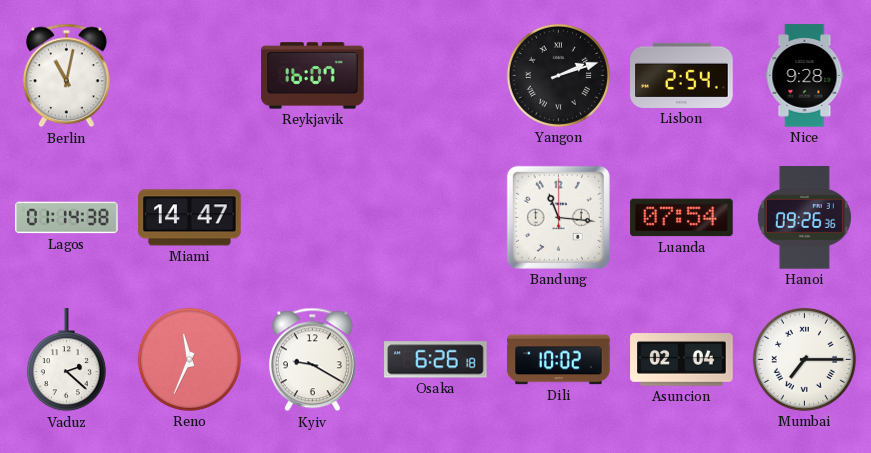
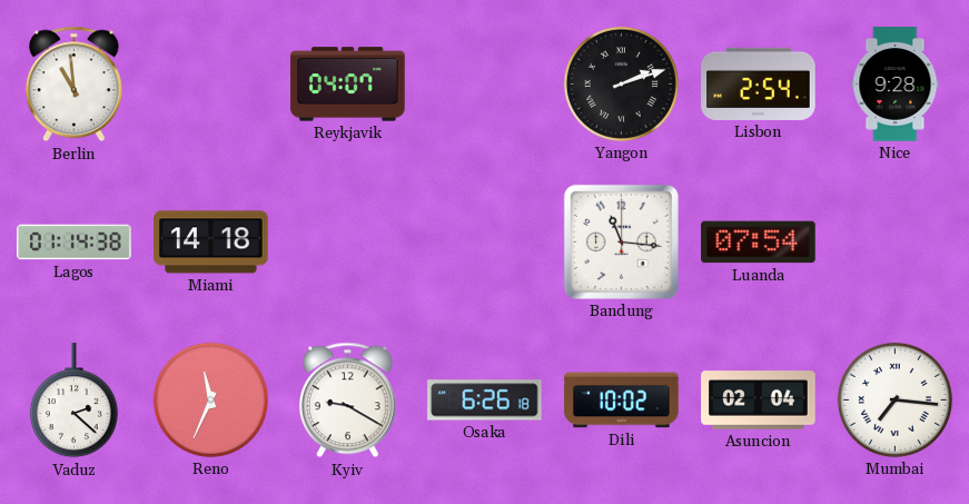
Berlin: 11:02 -> 10:59
Reykjavik: 16:07 -> 04:07
Miami: 14:47 -> 14:18
Hanoi: 09:26 -> none
Mumbai: 7:15 -> 7:16
